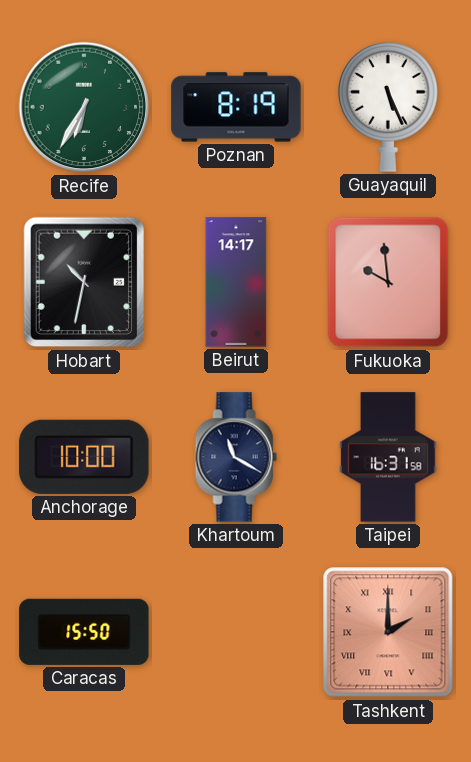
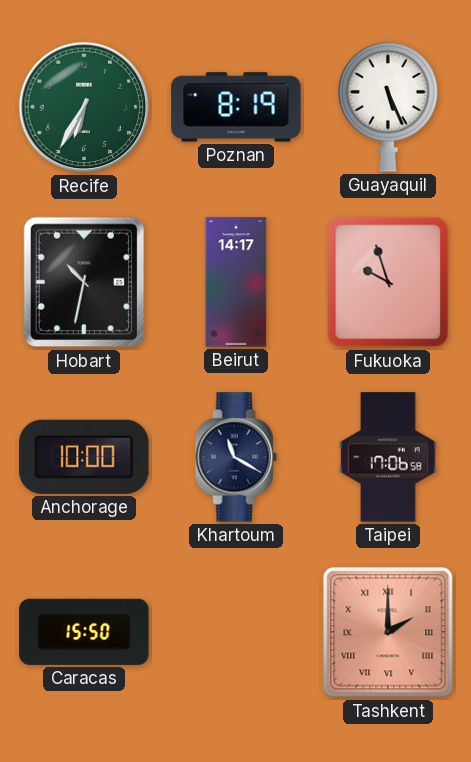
Fukuoka: 9:59 -> 9:57
Taipei: 16:31 -> 17:06
